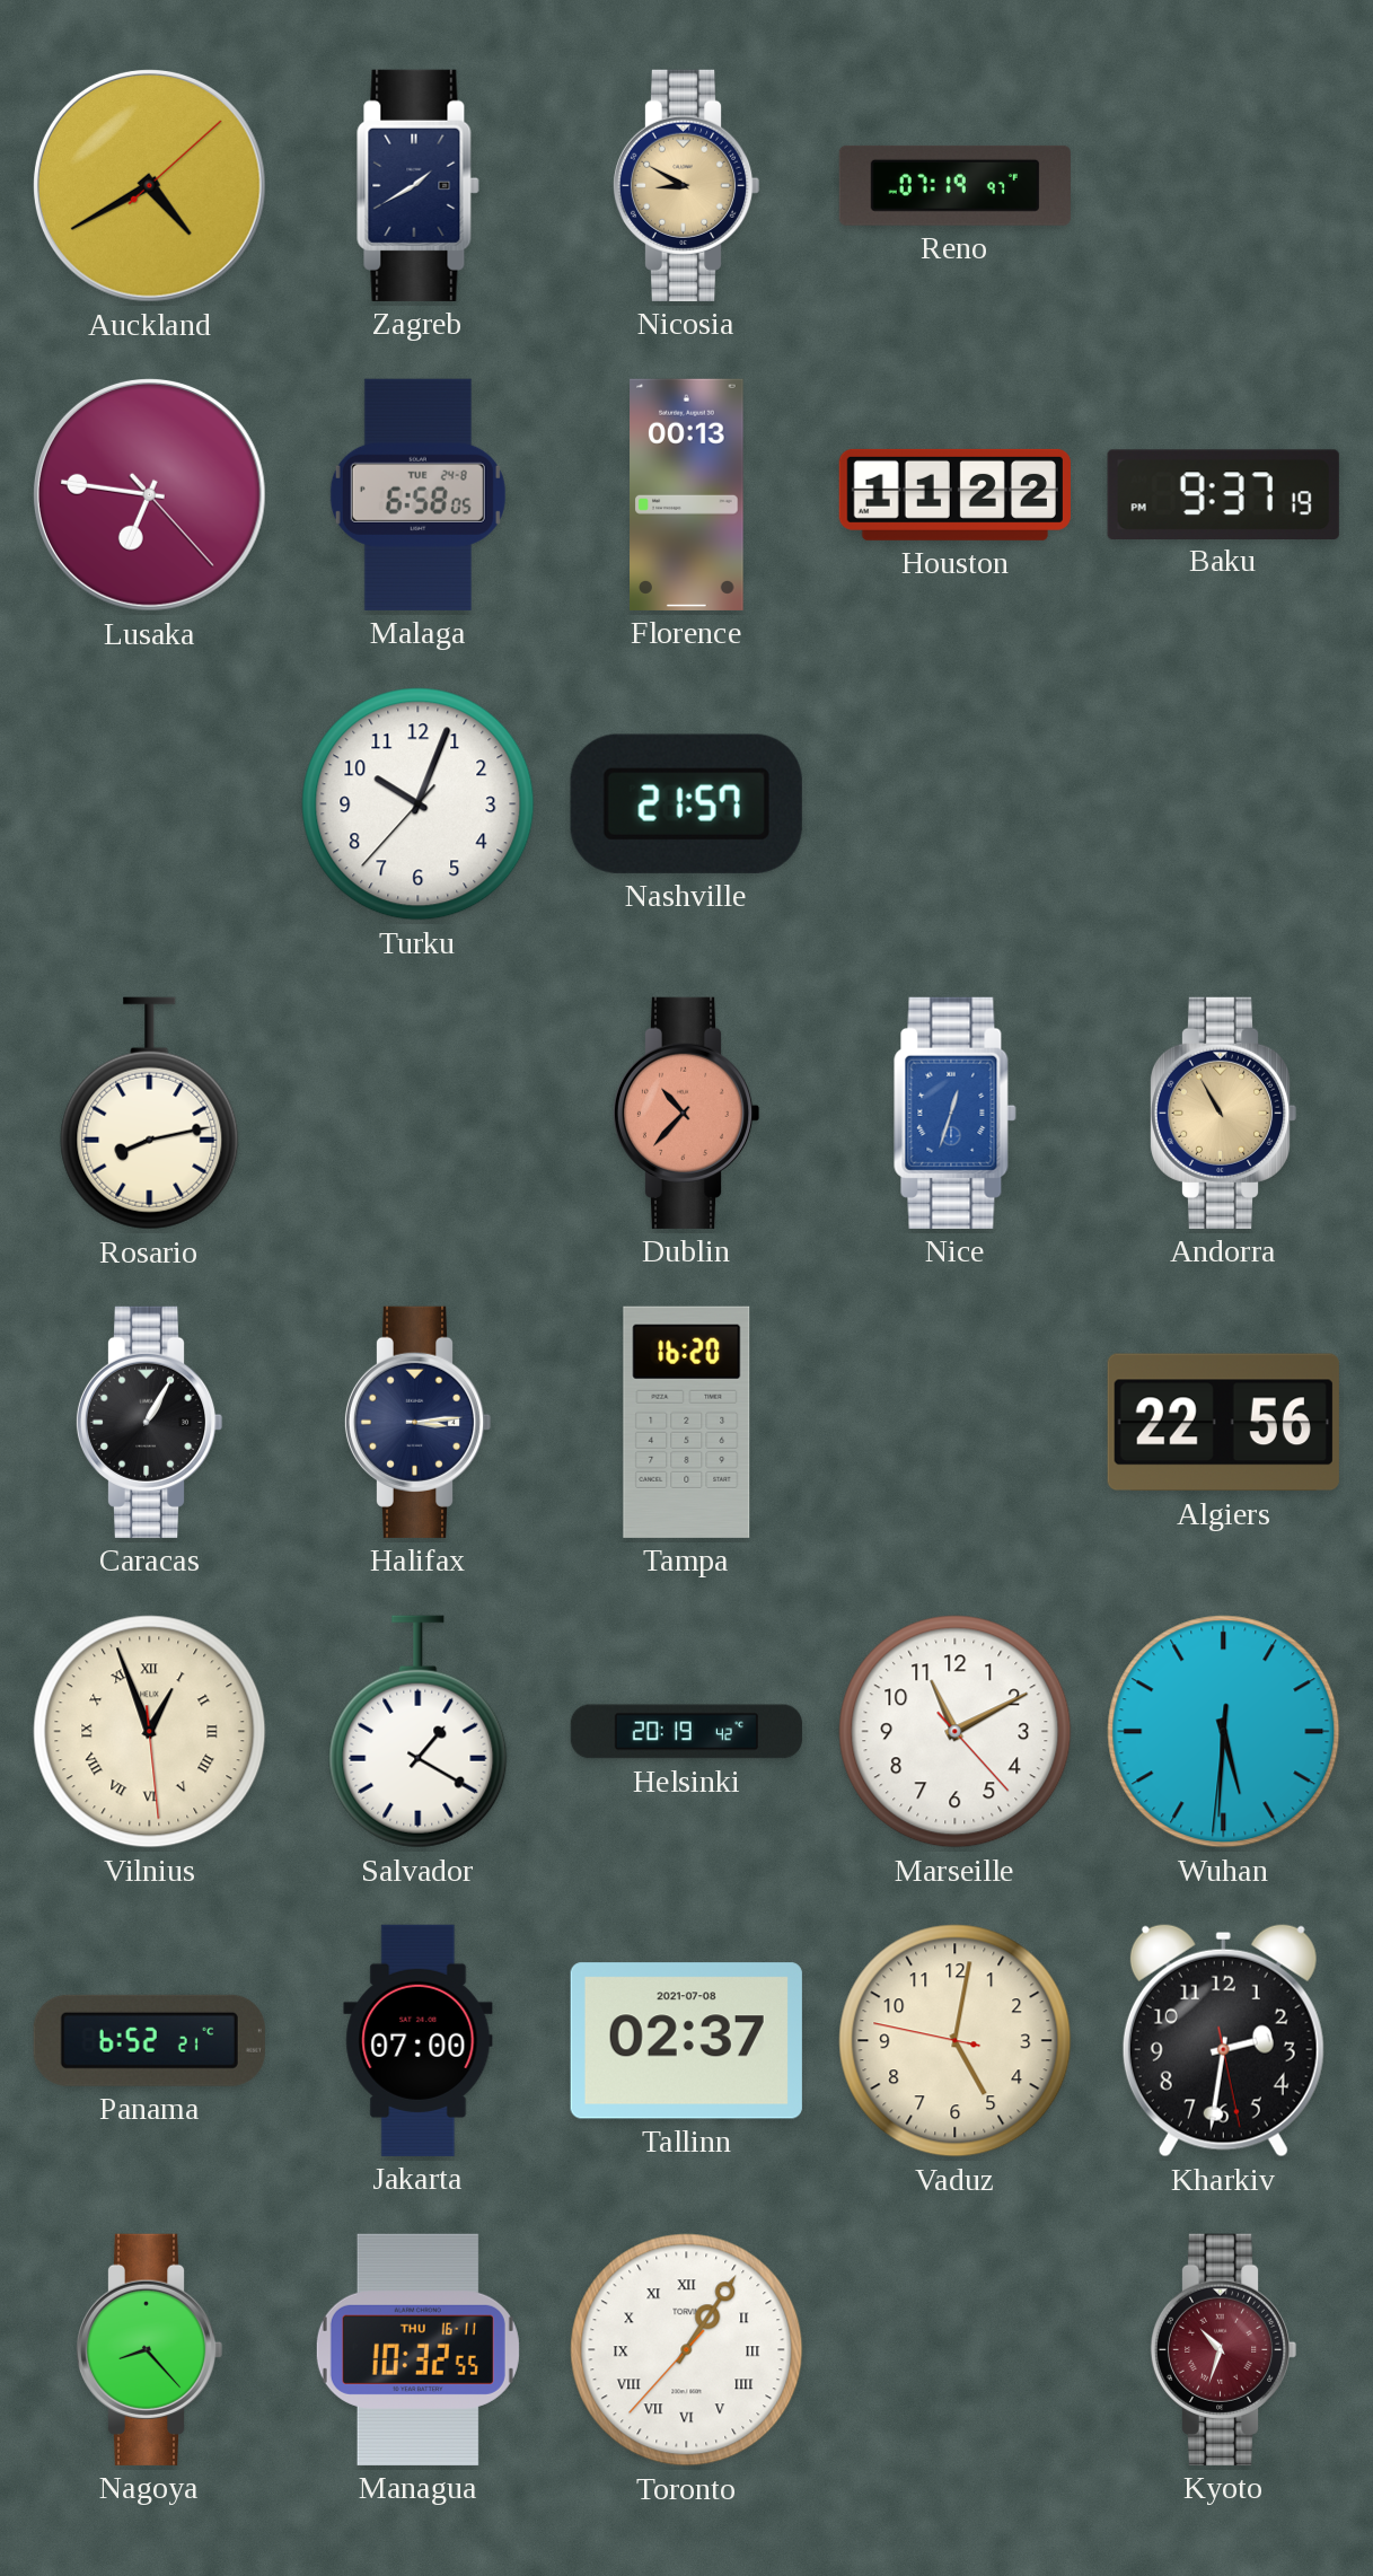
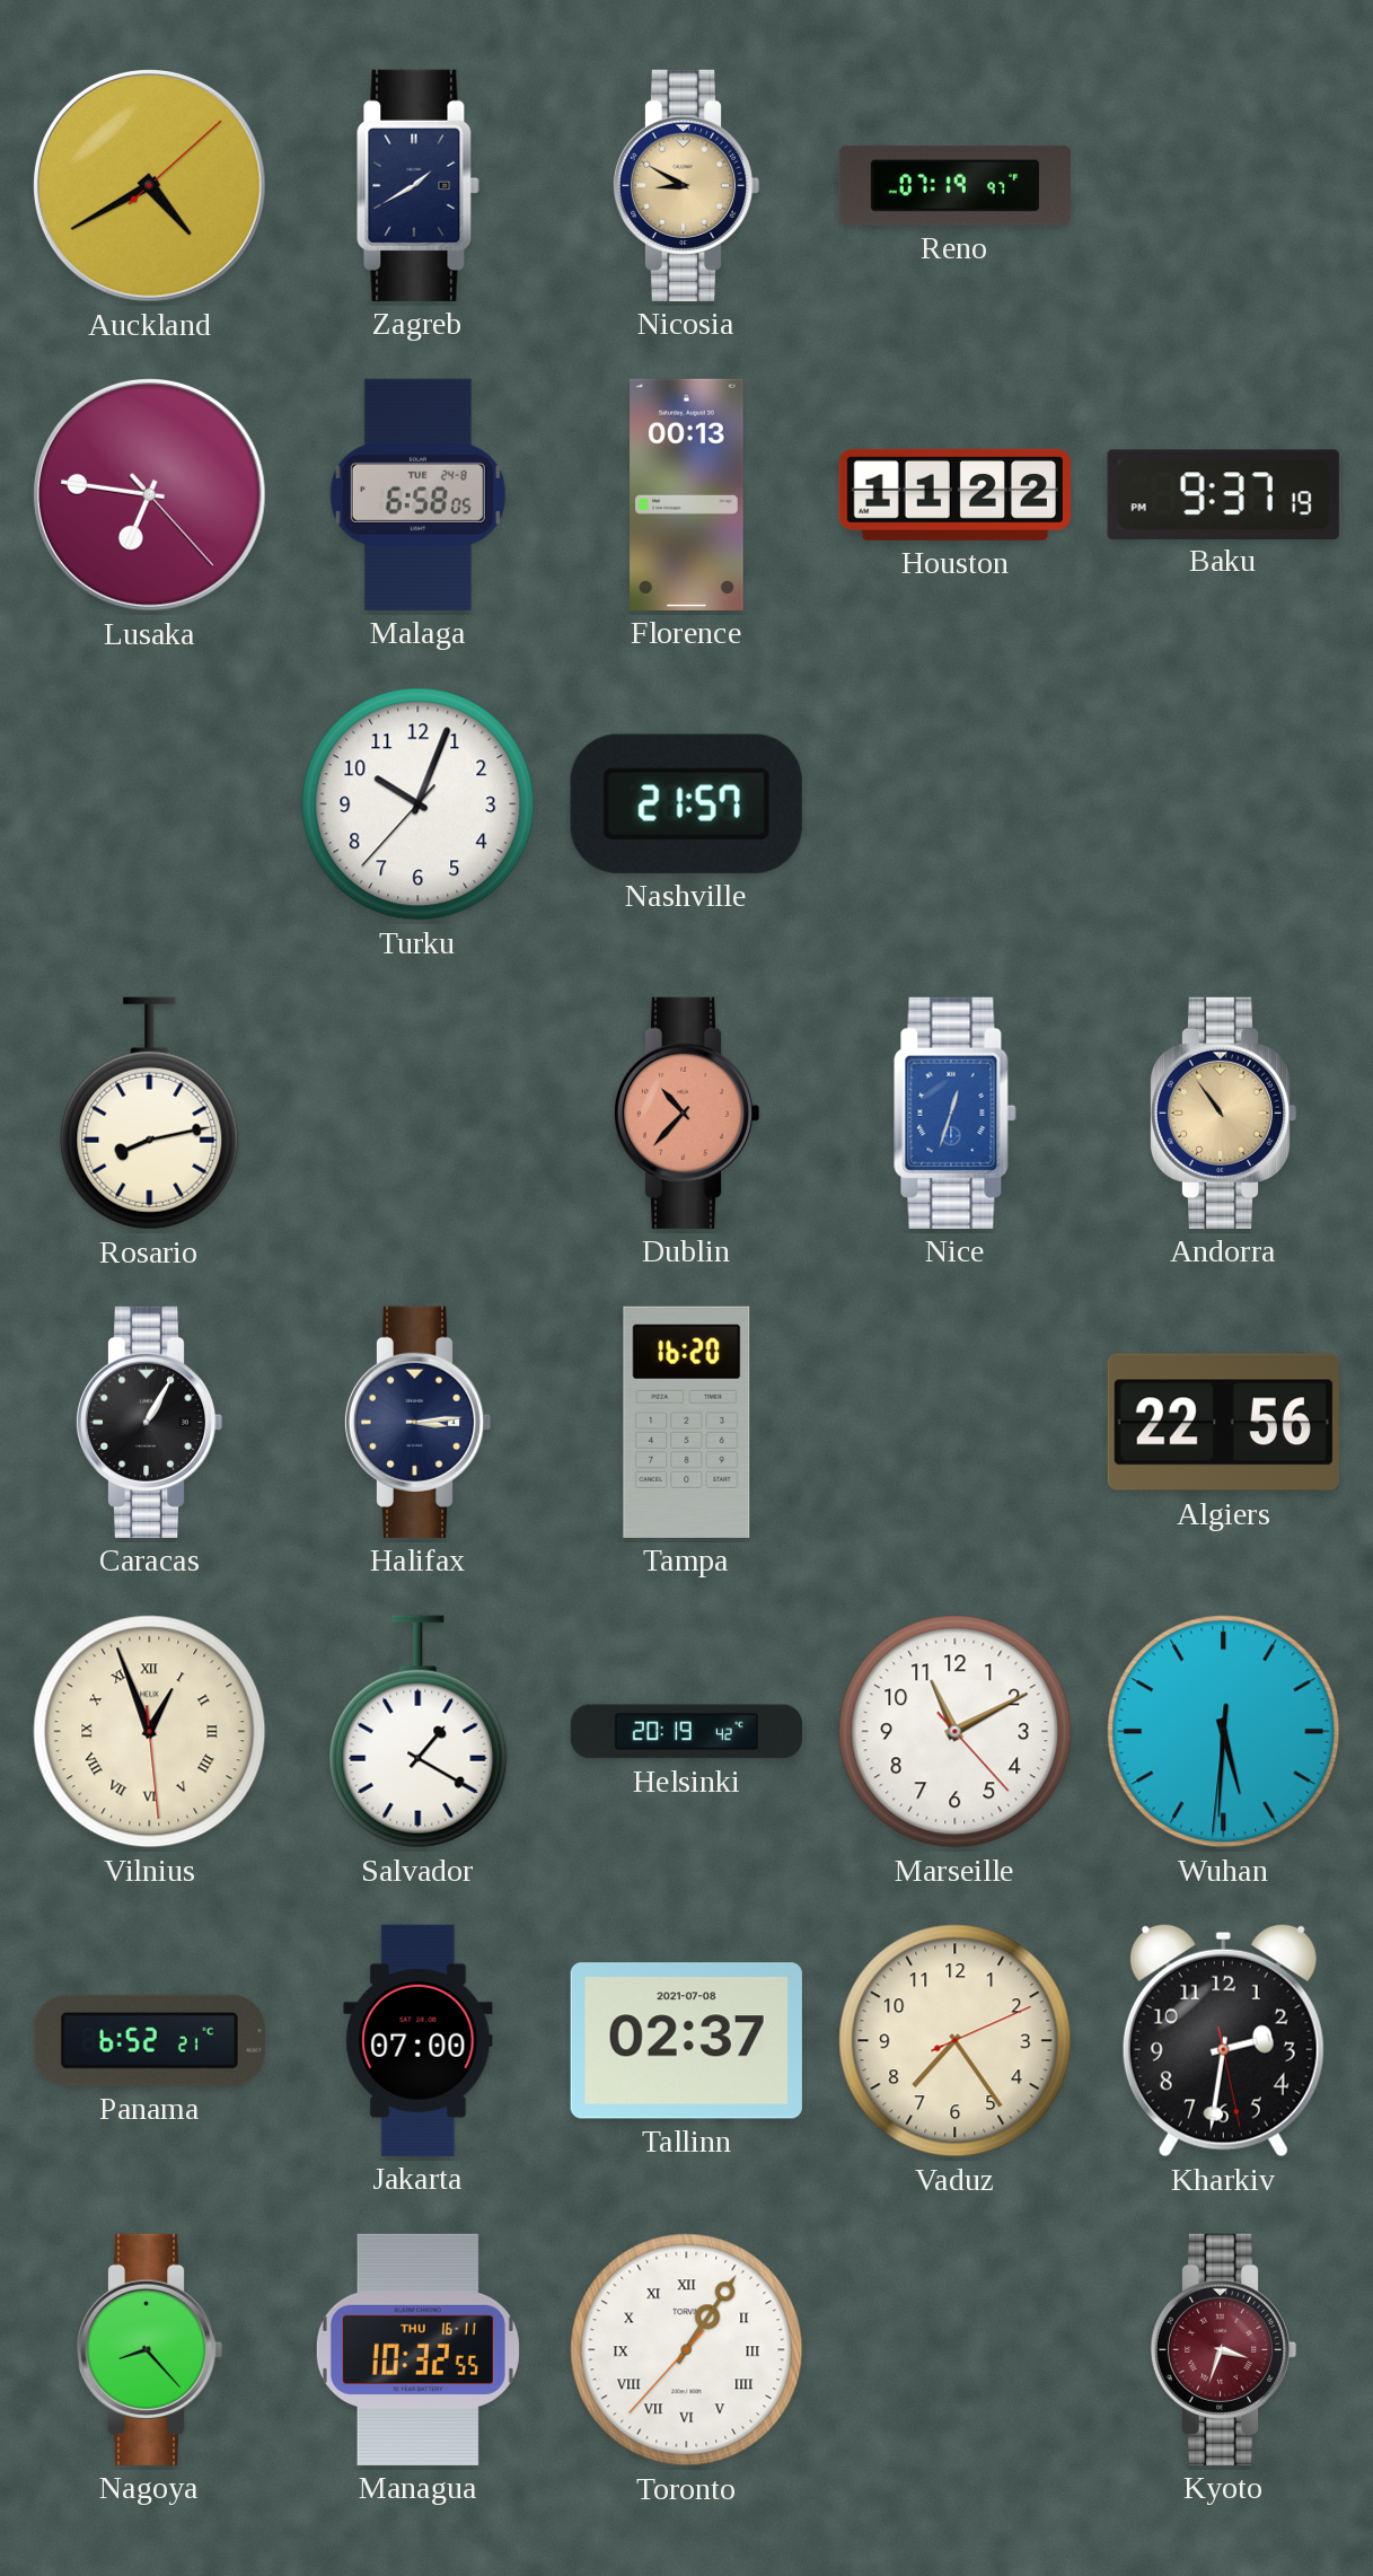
Andorra: 10:55 -> 10:54
Vaduz: 5:01 -> 7:24
Kyoto: 10:33 -> 3:33
